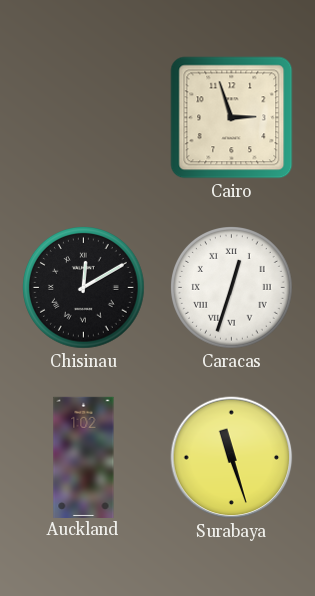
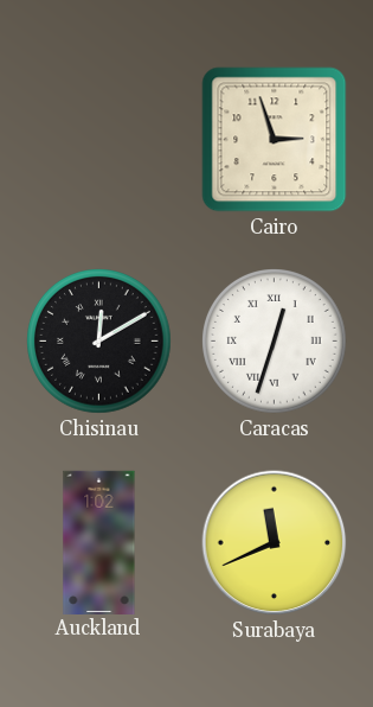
Surabaya: 11:27 -> 11:41
